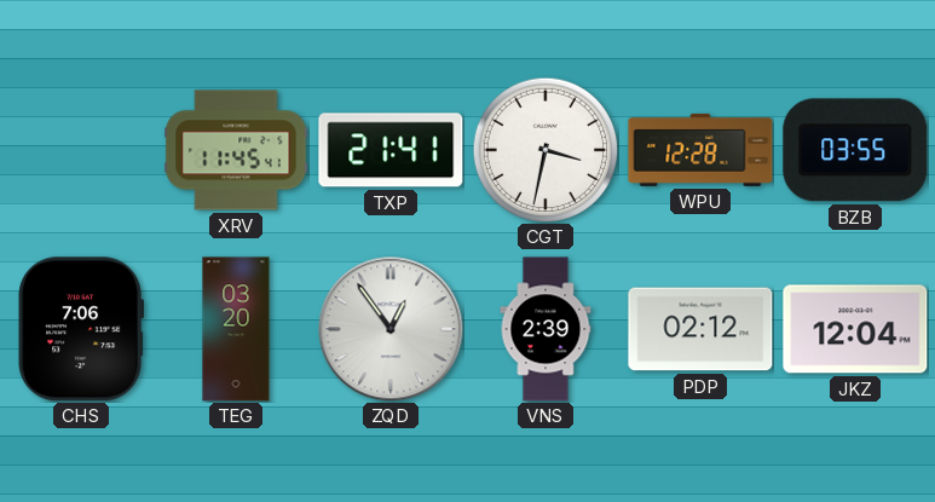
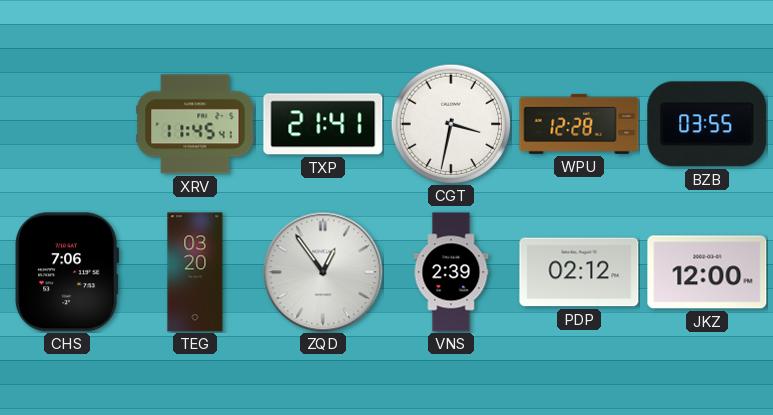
JKZ: 12:04 -> 12:00
